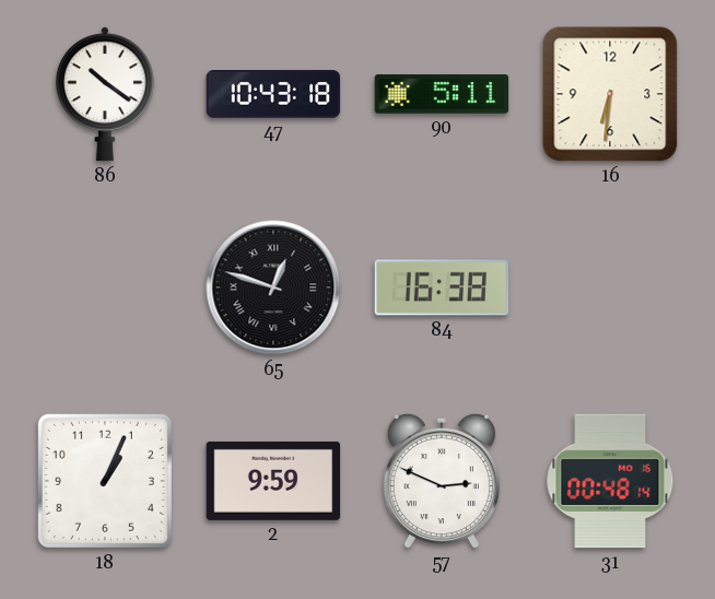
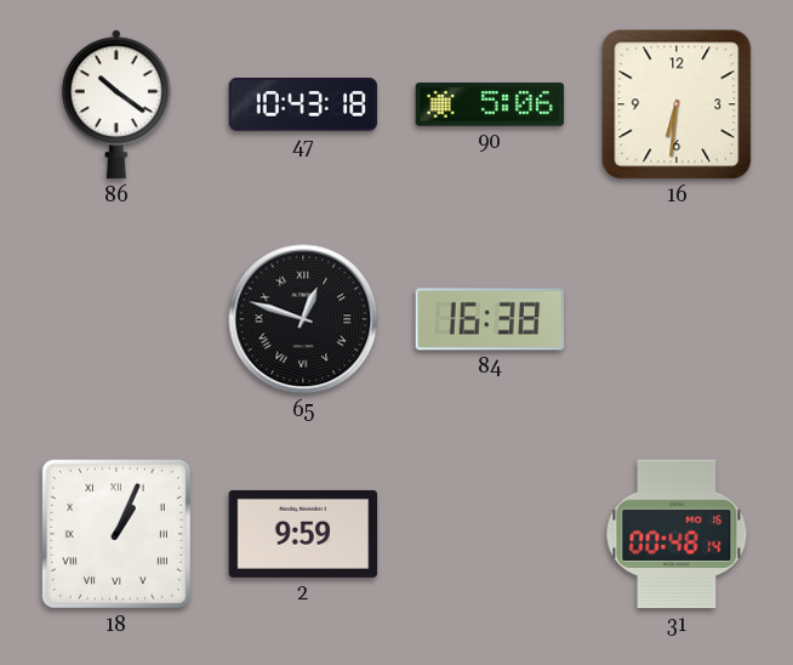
90: 5:11 -> 5:06
18 numerals: Arabic -> Roman
57: 2:49 -> none
